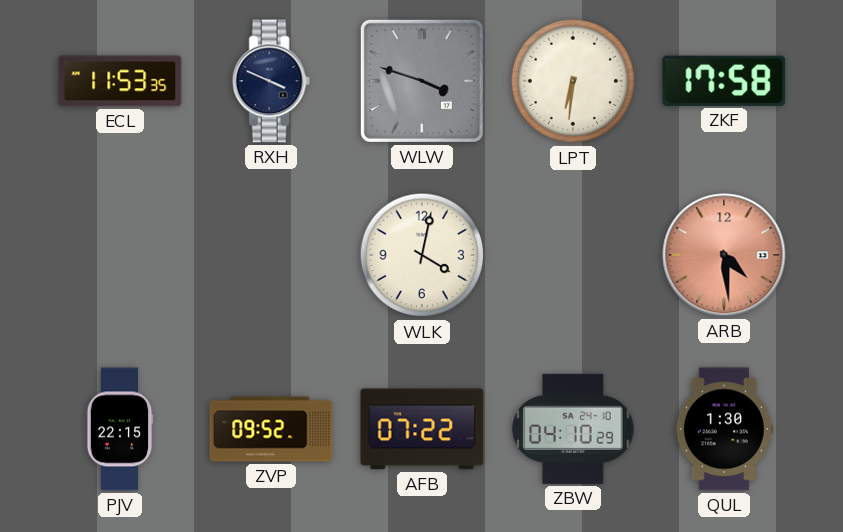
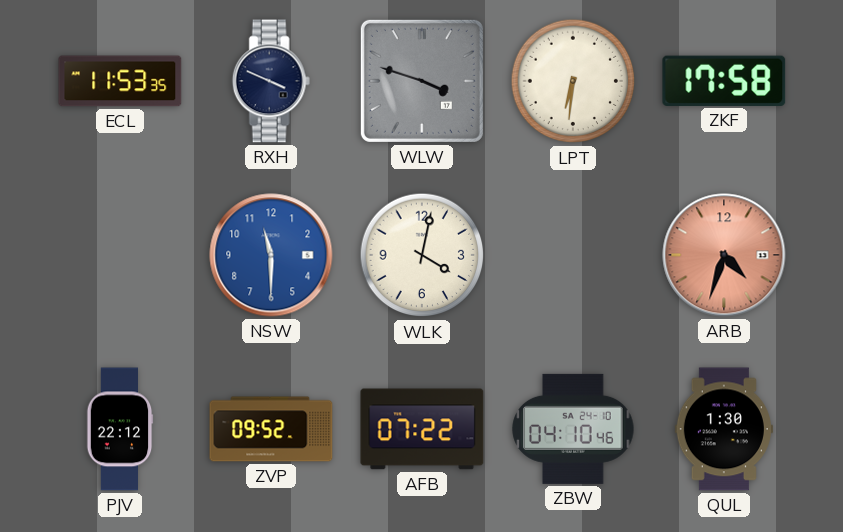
NSW: none -> 11:30
ARB: 4:29 -> 4:33
PJV: 22:15 -> 22:12
ZBW: 04:10:29 -> 04:10:46
